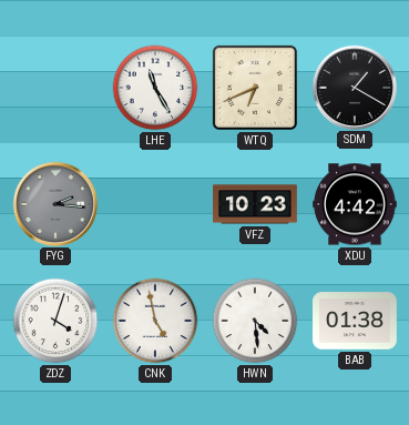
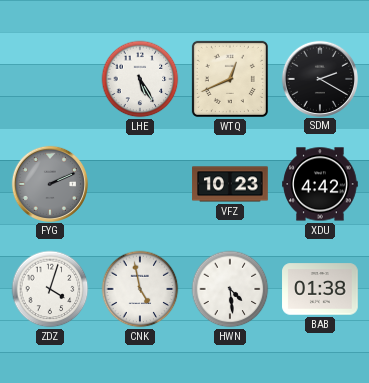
LHE: 11:25 -> 5:25
WTQ: 6:41 -> 12:41
SDM: 1:20 -> 2:20
FYG: 2:16 -> 2:11
